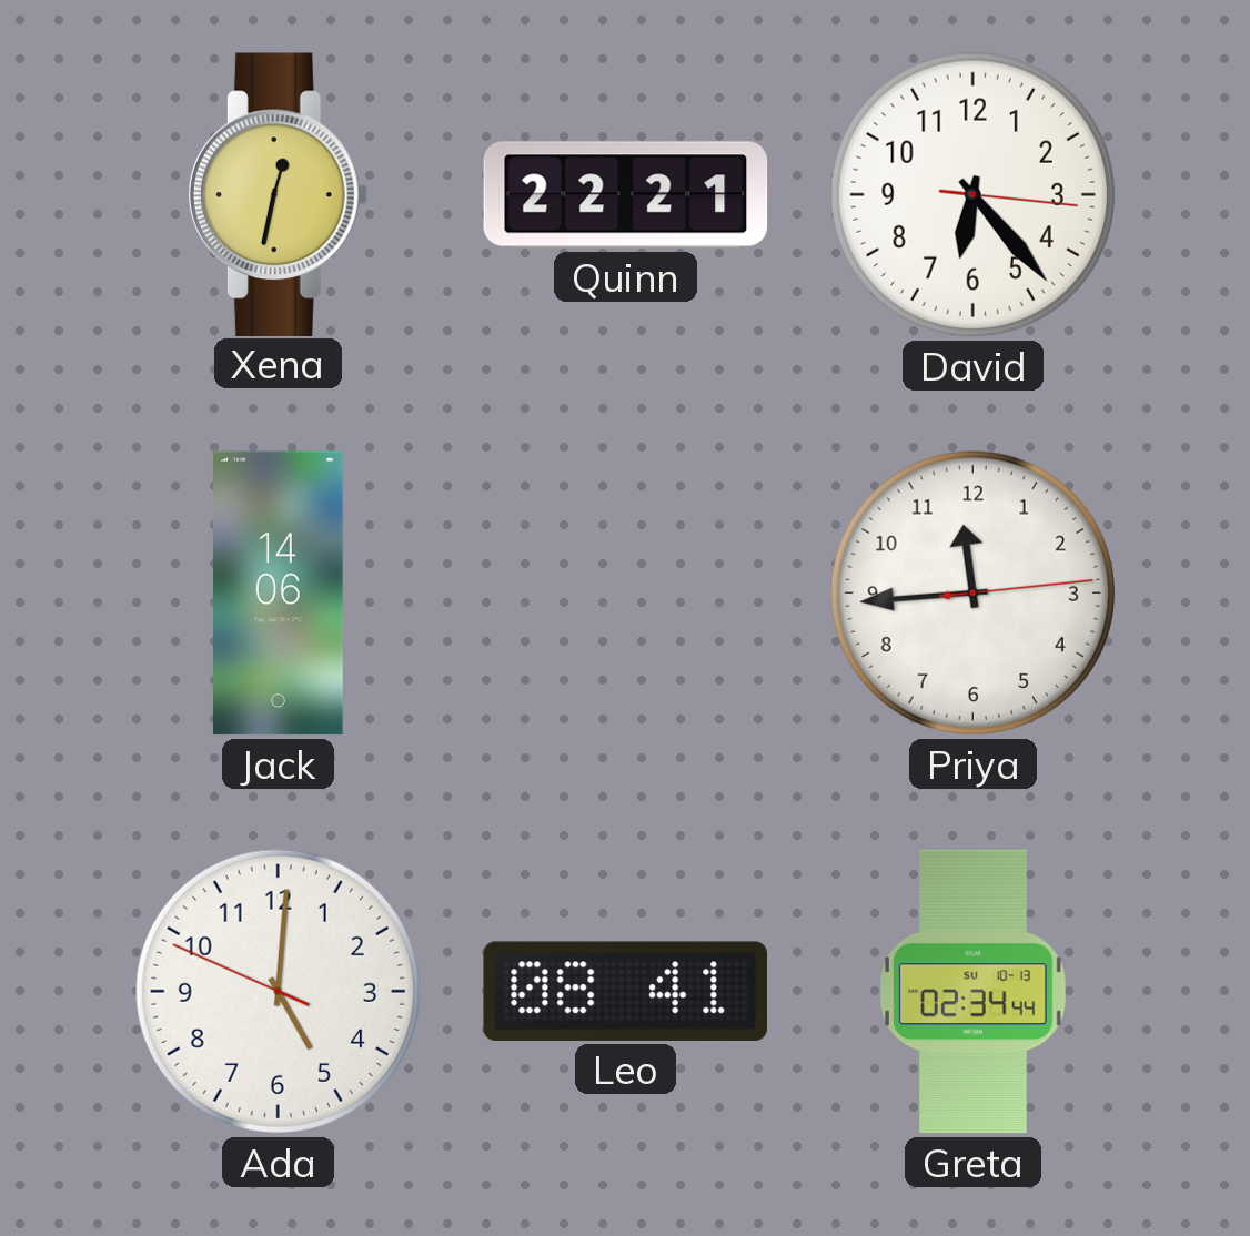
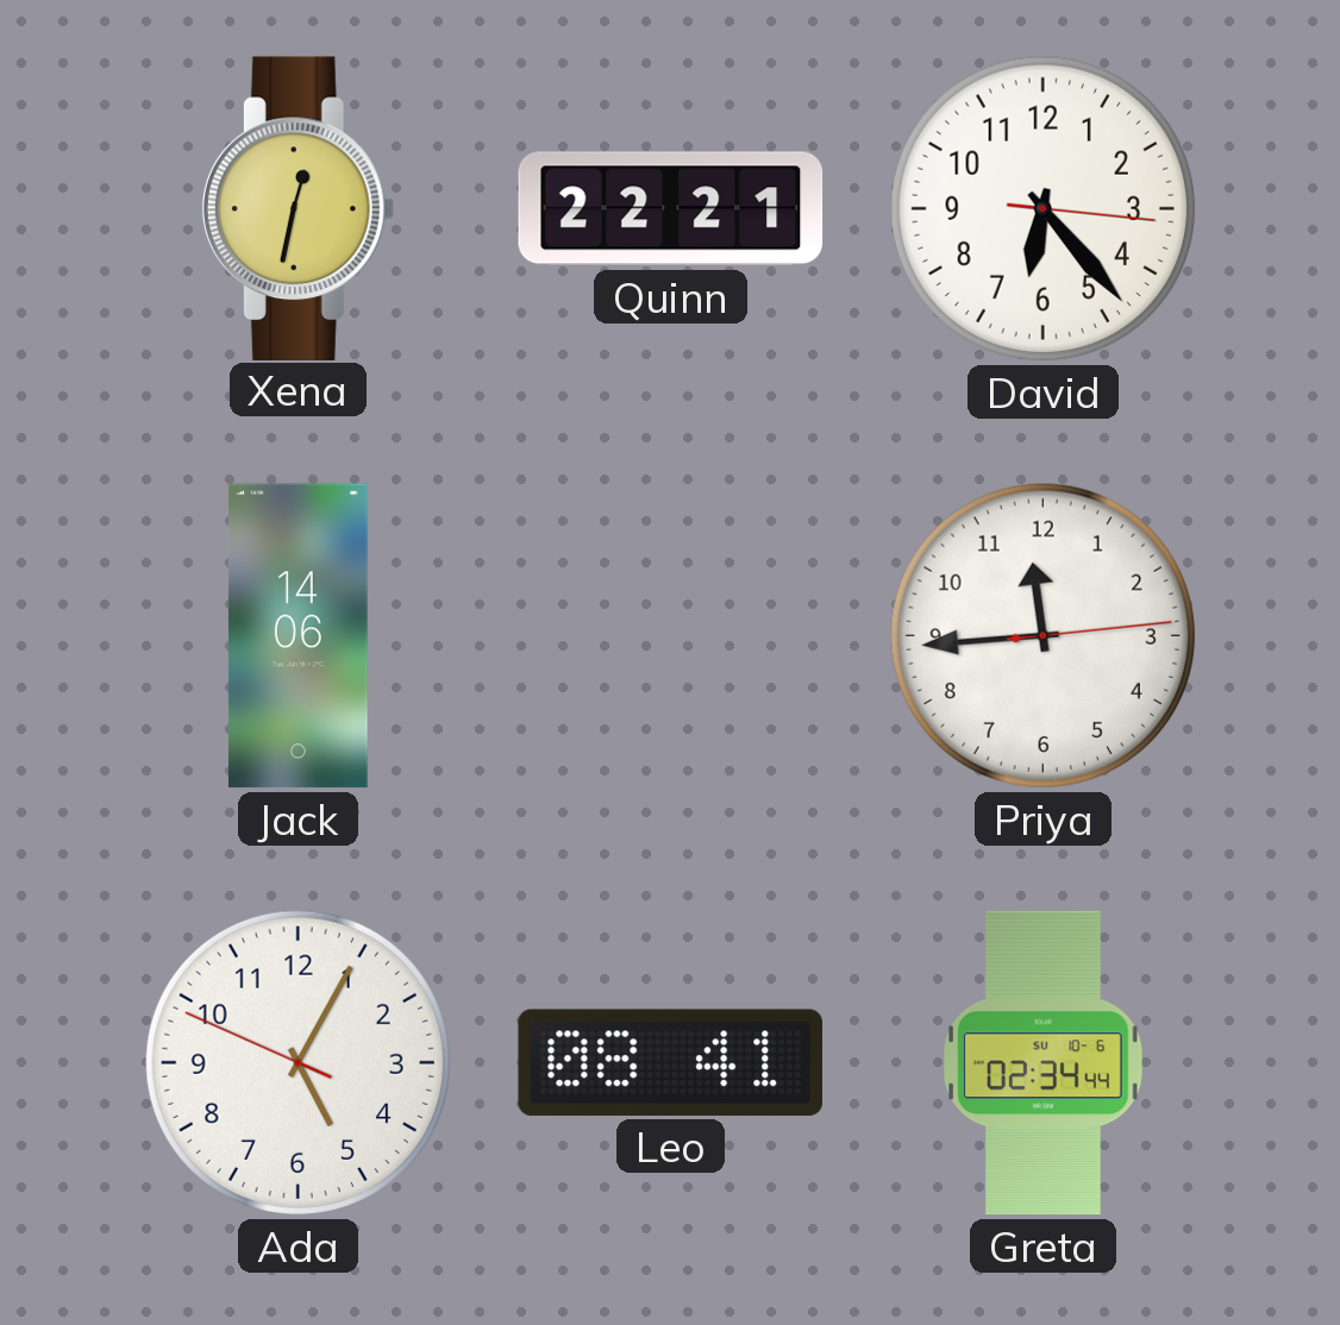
Ada: 5:00 -> 5:04
Greta date: SU 10-13 -> SU 10-6
